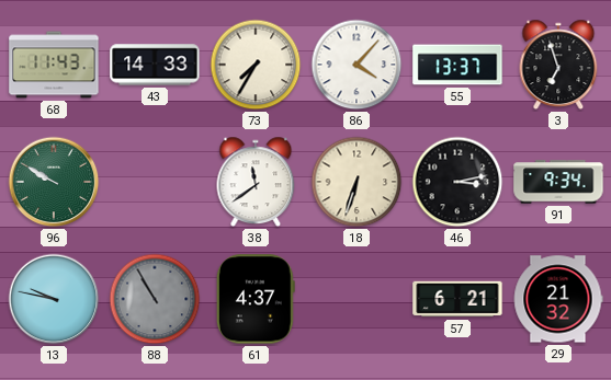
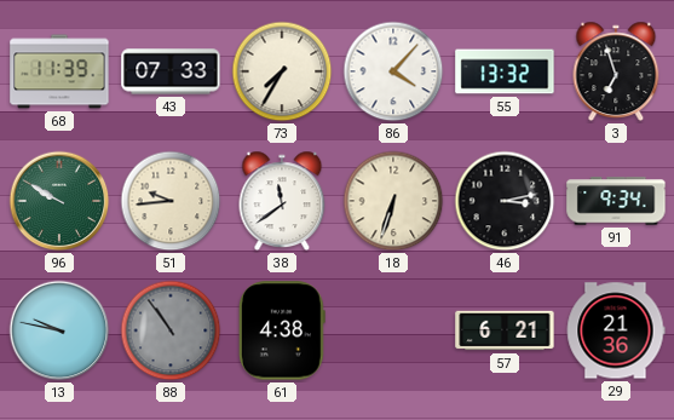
68: 11:43 -> 11:39
43: 14:33 -> 07:33
55: 13:37 -> 13:32
51: none -> 9:44
88: 10:55 -> 10:54
61: 4:37 -> 4:38
29: 21:32 -> 21:36
